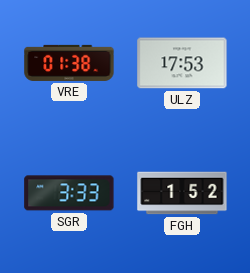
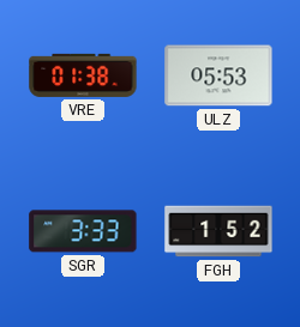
ULZ: 17:53 -> 05:53
